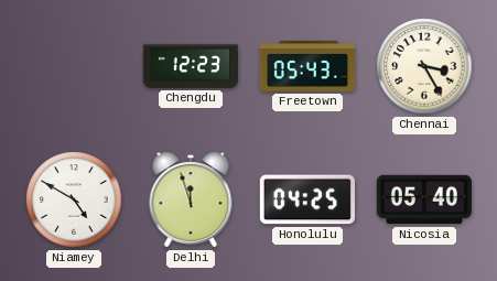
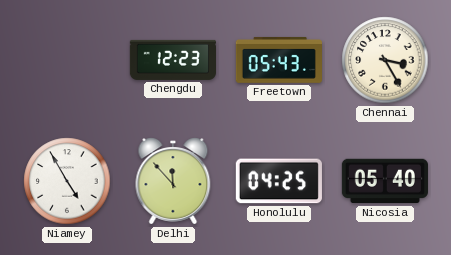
Niamey: 4:50 -> 4:55
Delhi: 11:57 -> 11:53
